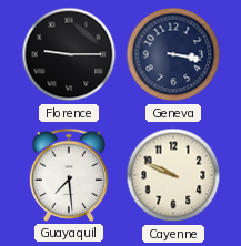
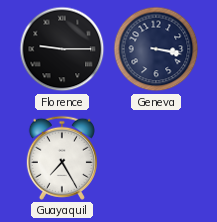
Guayaquil: 7:29 -> 7:25
Cayenne: 9:49 -> none
